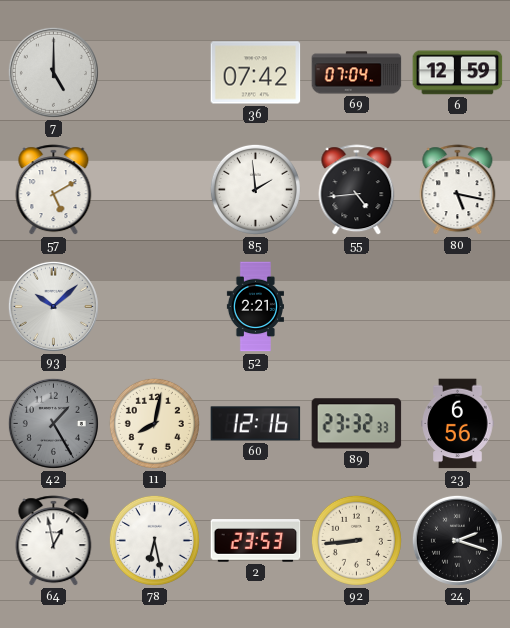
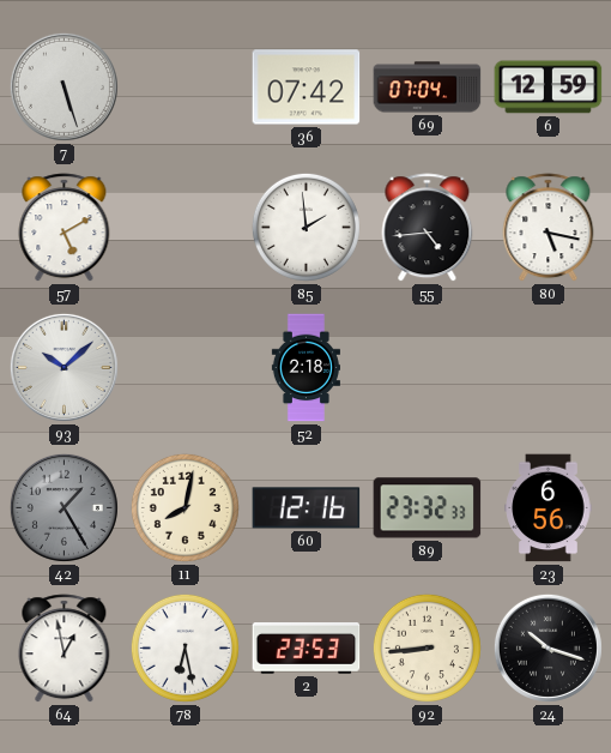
7: 5:00 -> 5:27
52: 2:21 -> 2:18
24: 2:18 -> 10:18
